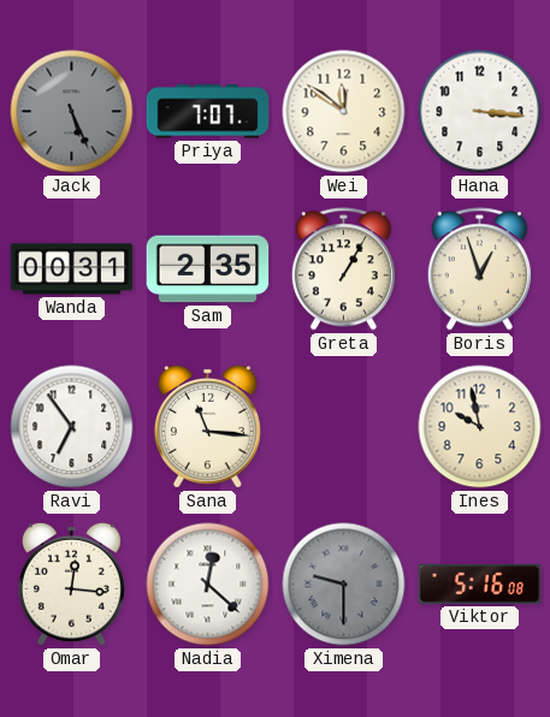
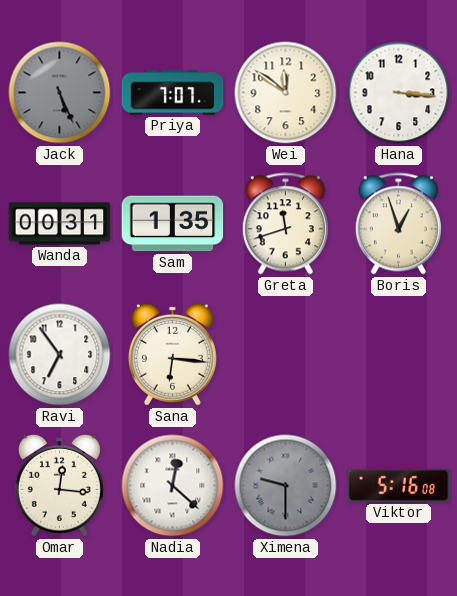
Sam: 2:35 -> 1:35
Greta: 1:05 -> 11:42
Sana: 11:16 -> 6:16
Ines: 9:58 -> none
